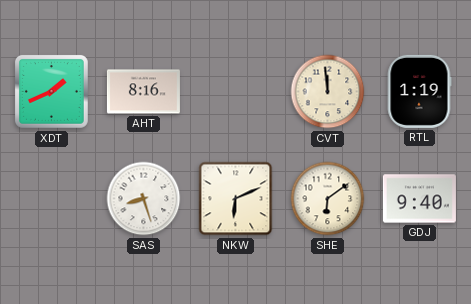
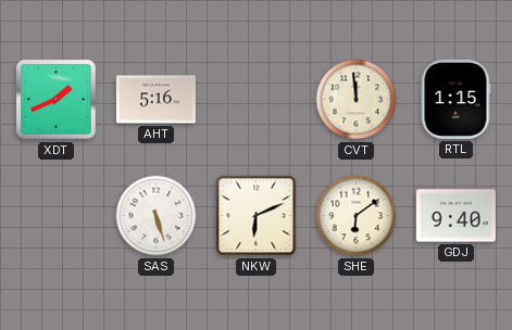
AHT: 8:16 -> 5:16
RTL: 1:19 -> 1:15
SAS: 8:27 -> 5:27
